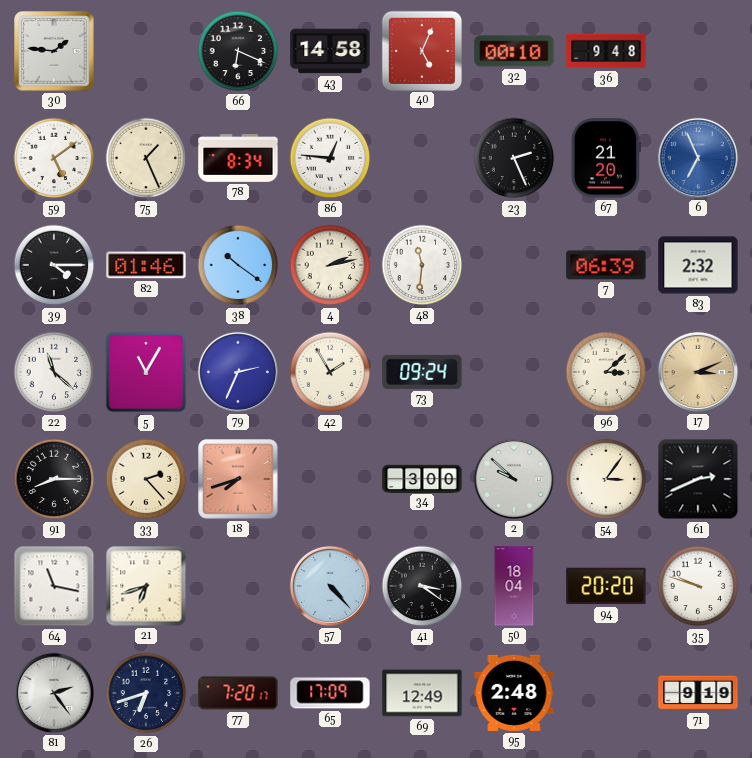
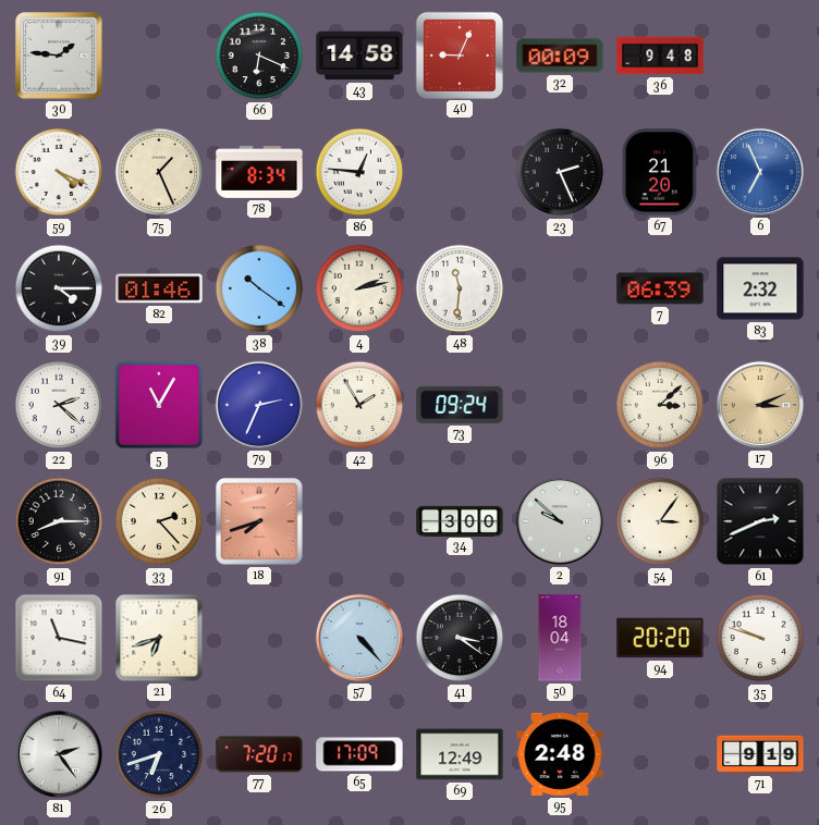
40: 5:04 -> 9:04
32: 00:10 -> 00:09
59: 5:09 -> 4:19
22: 11:22 -> 2:22
